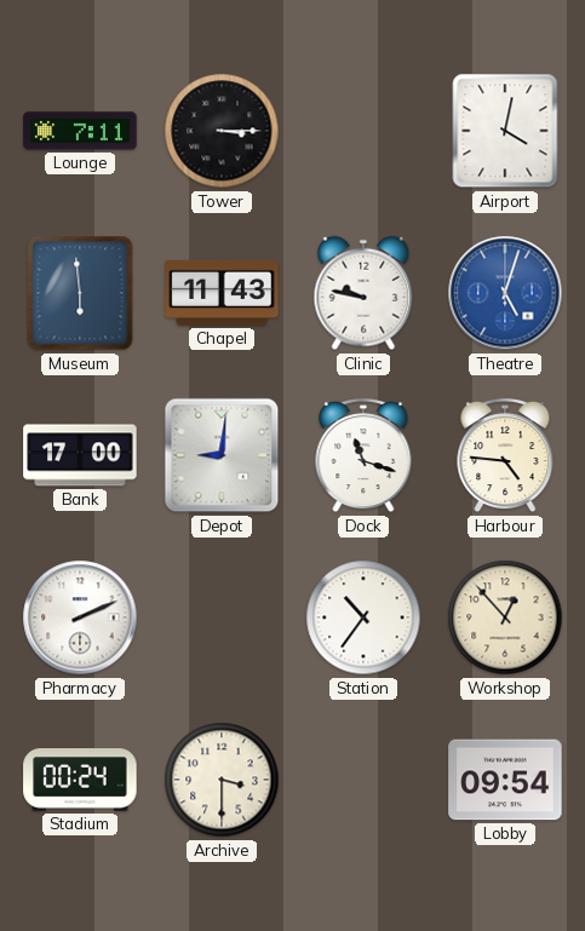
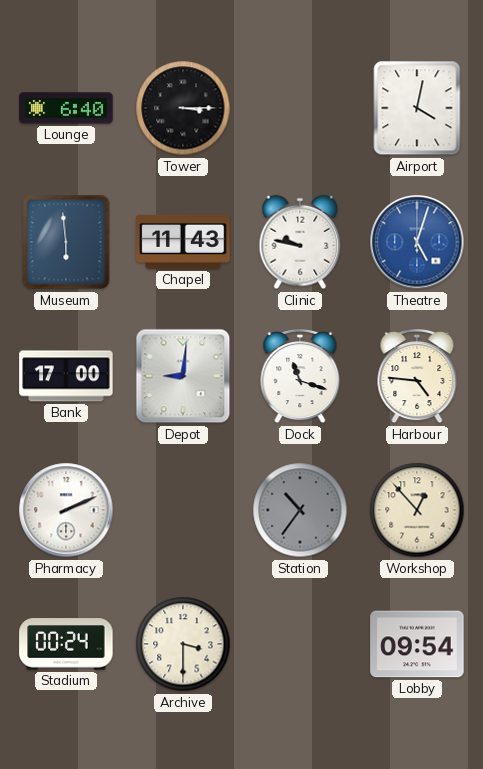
Lounge: 7:11 -> 6:40
Station dial: white -> grey
